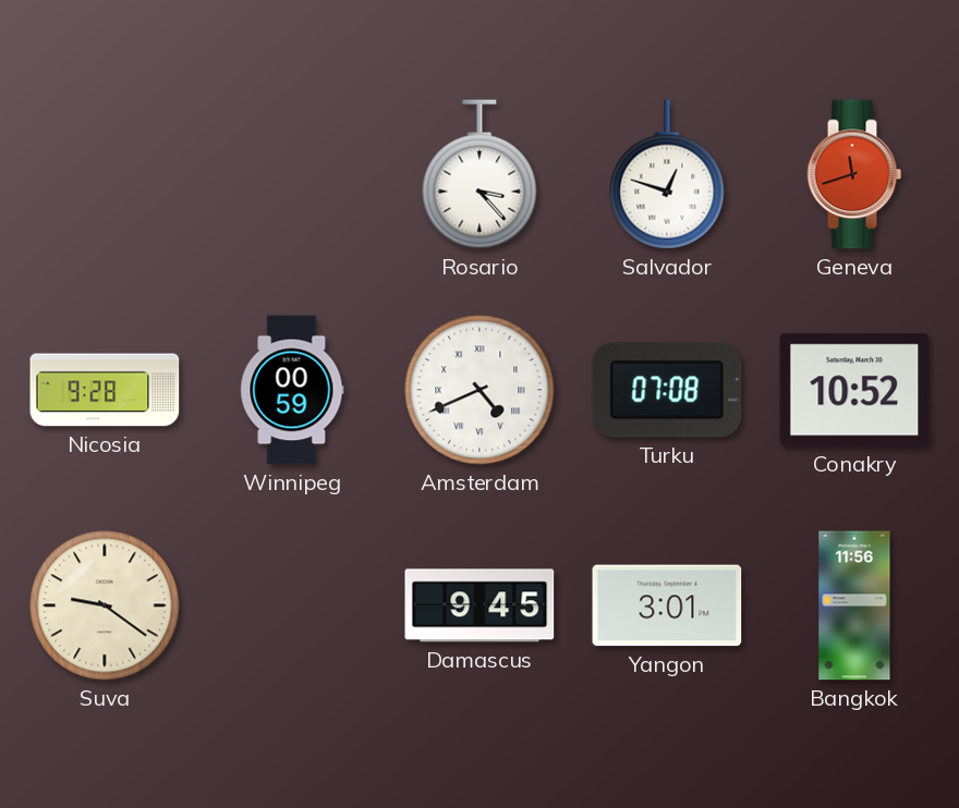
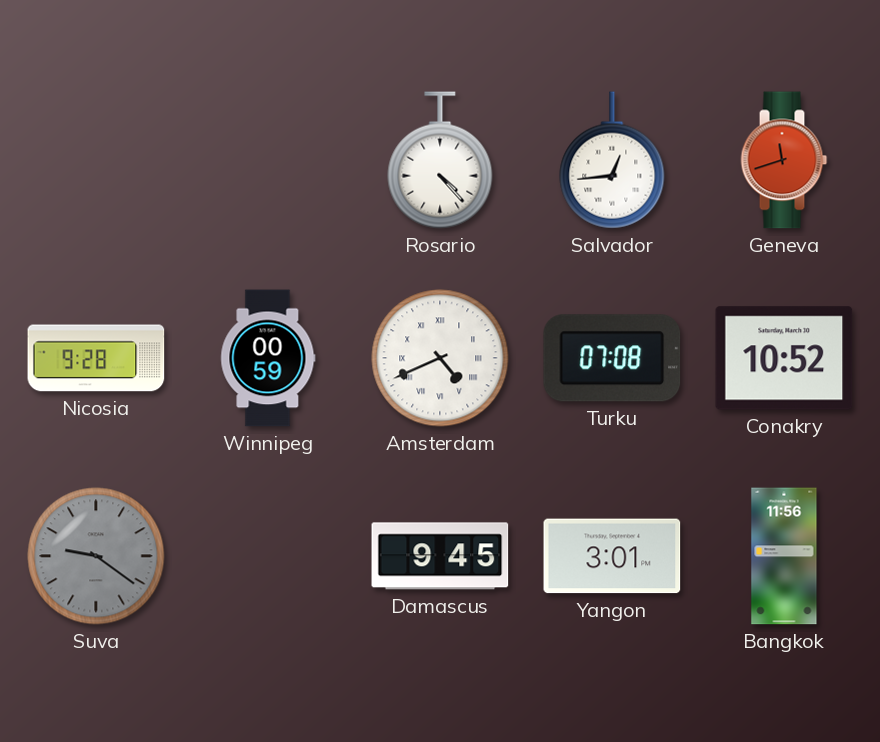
Rosario: 3:23 -> 4:23
Salvador: 12:48 -> 12:44
Suva dial: cream -> grey
